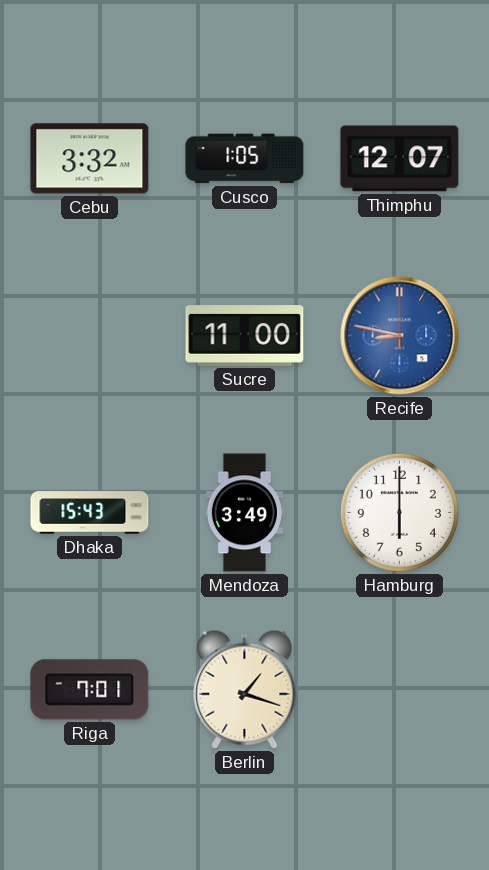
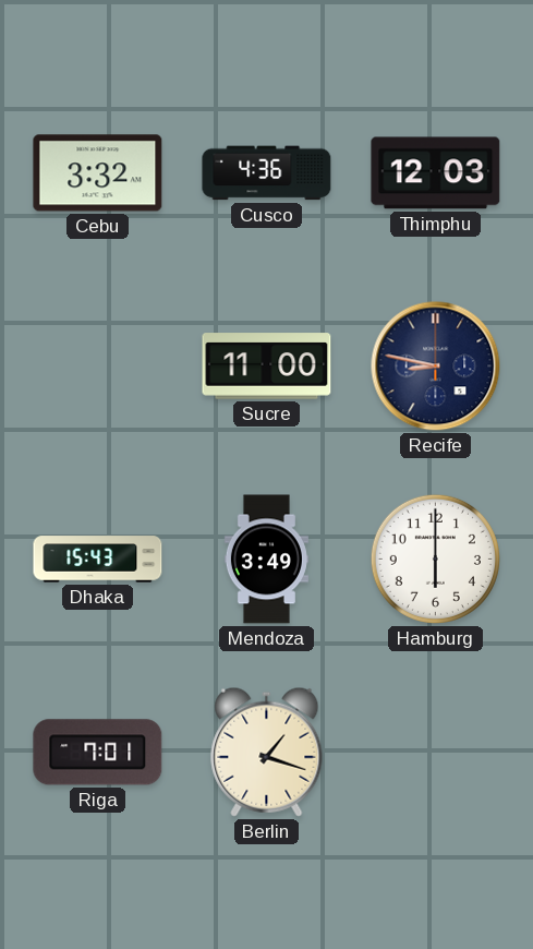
Cusco: 1:05 -> 4:36
Thimphu: 12:07 -> 12:03
Recife dial: blue -> navy
